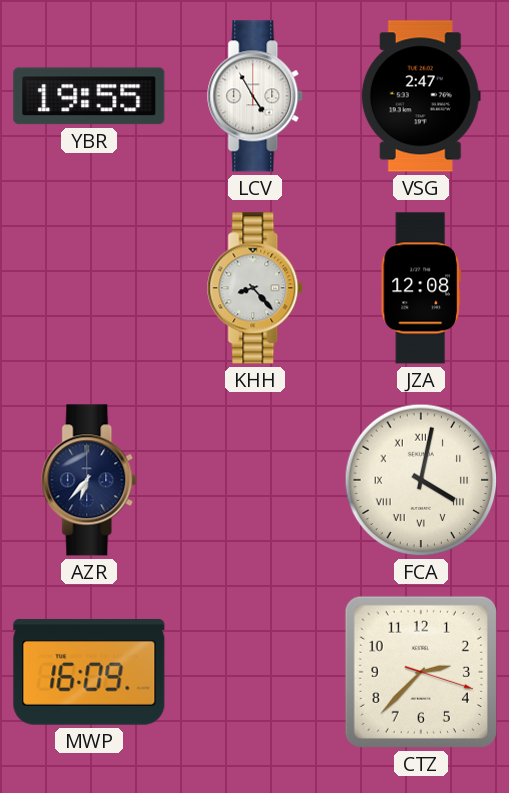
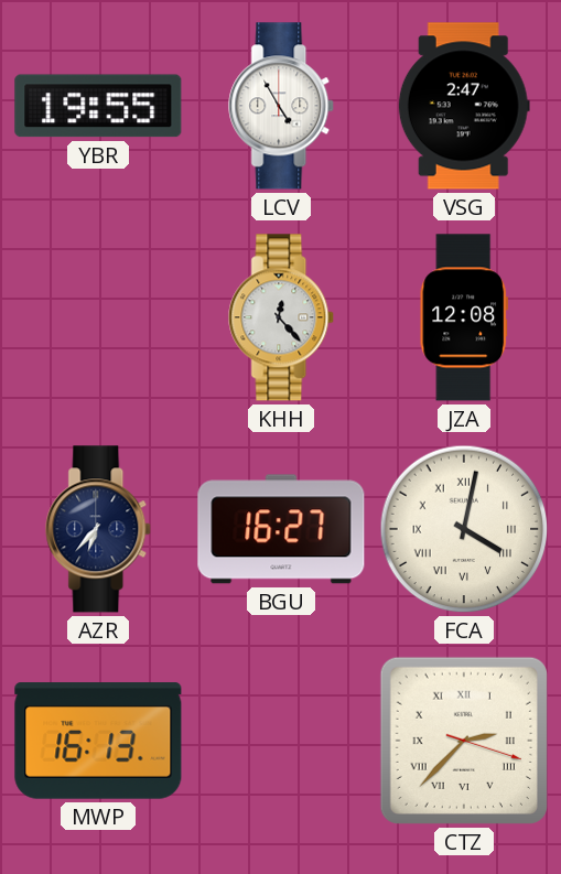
KHH: 8:23 -> 12:23
BGU: none -> 16:27
MWP: 16:09 -> 16:13
CTZ numerals: Arabic -> Roman
